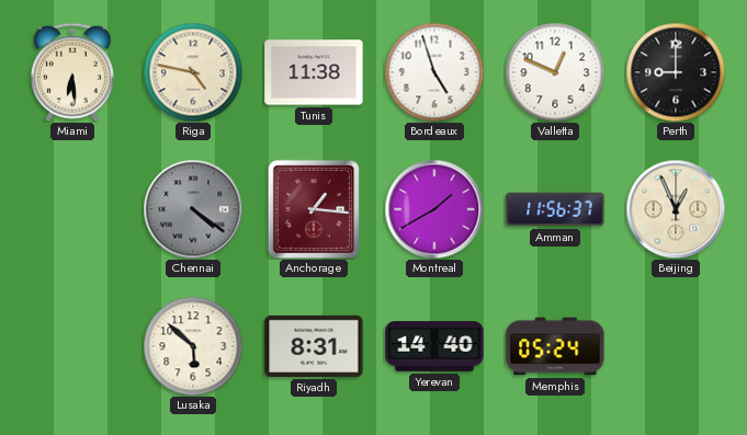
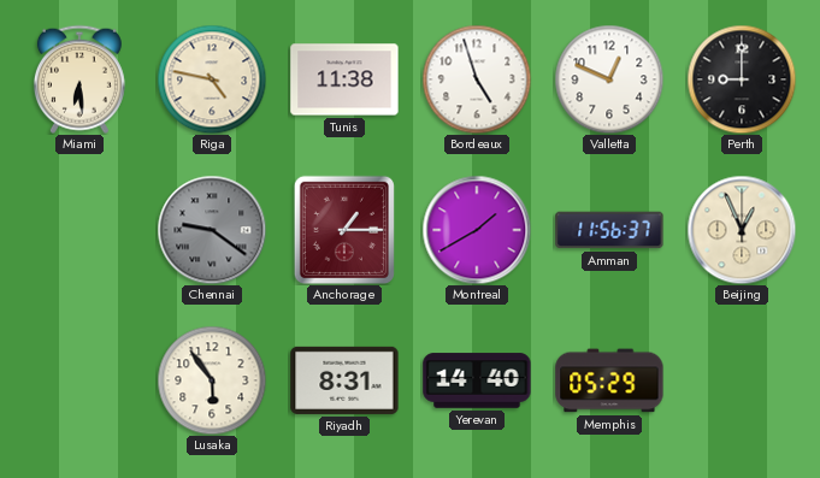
Chennai: 4:21 -> 9:21
Anchorage: 1:16 -> 1:15
Lusaka: 5:52 -> 5:54
Memphis: 05:24 -> 05:29
